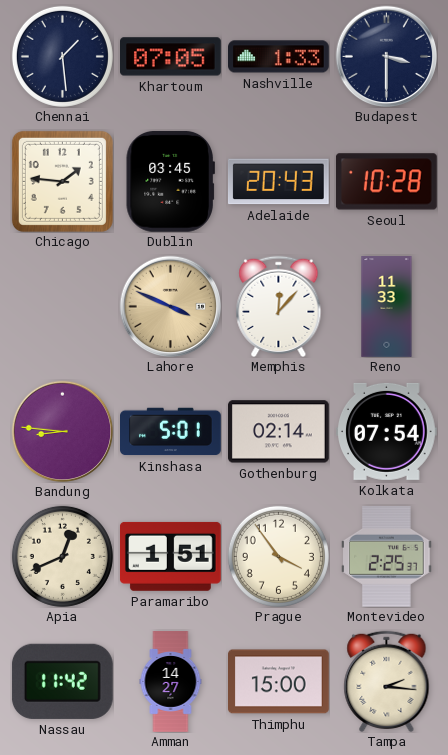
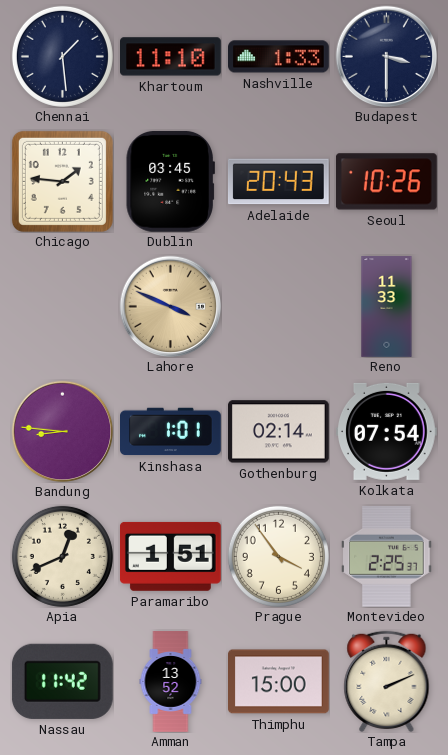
Khartoum: 07:05 -> 11:10
Seoul: 10:28 -> 10:26
Memphis: 12:07 -> none
Kinshasa: 5:01 -> 1:01
Amman: 14:27 -> 13:52
Tampa: 2:16 -> 2:11
